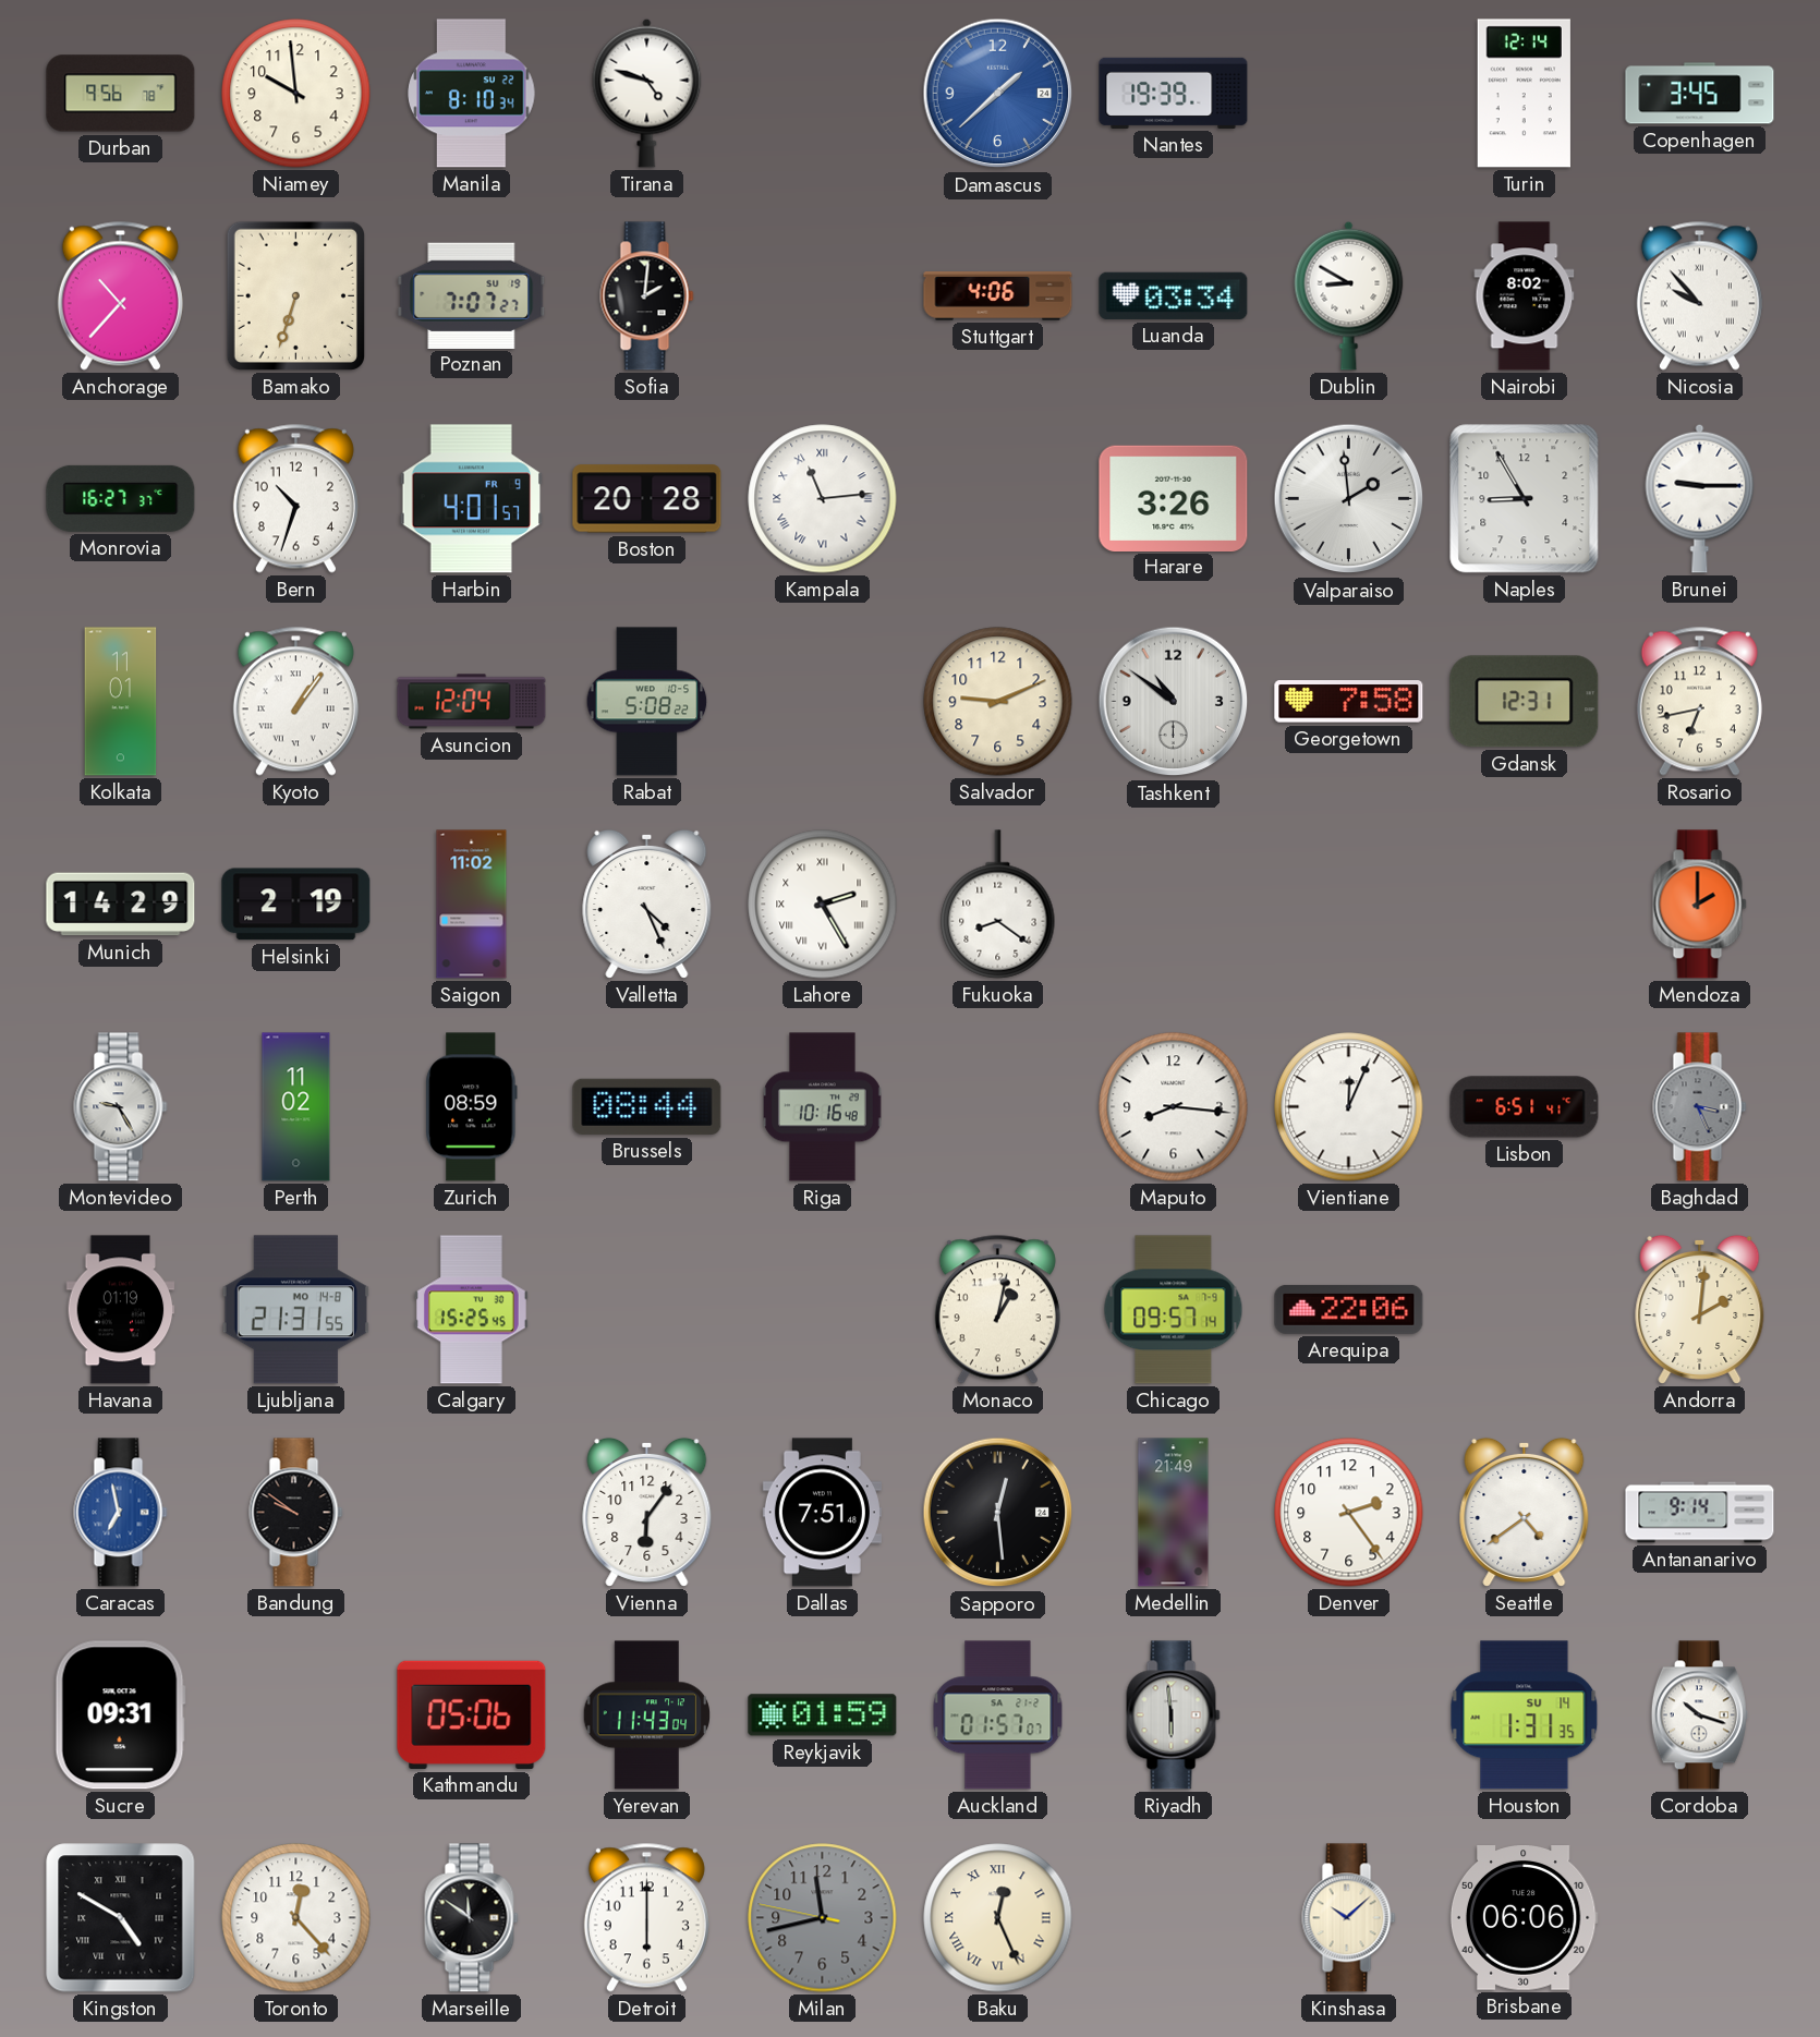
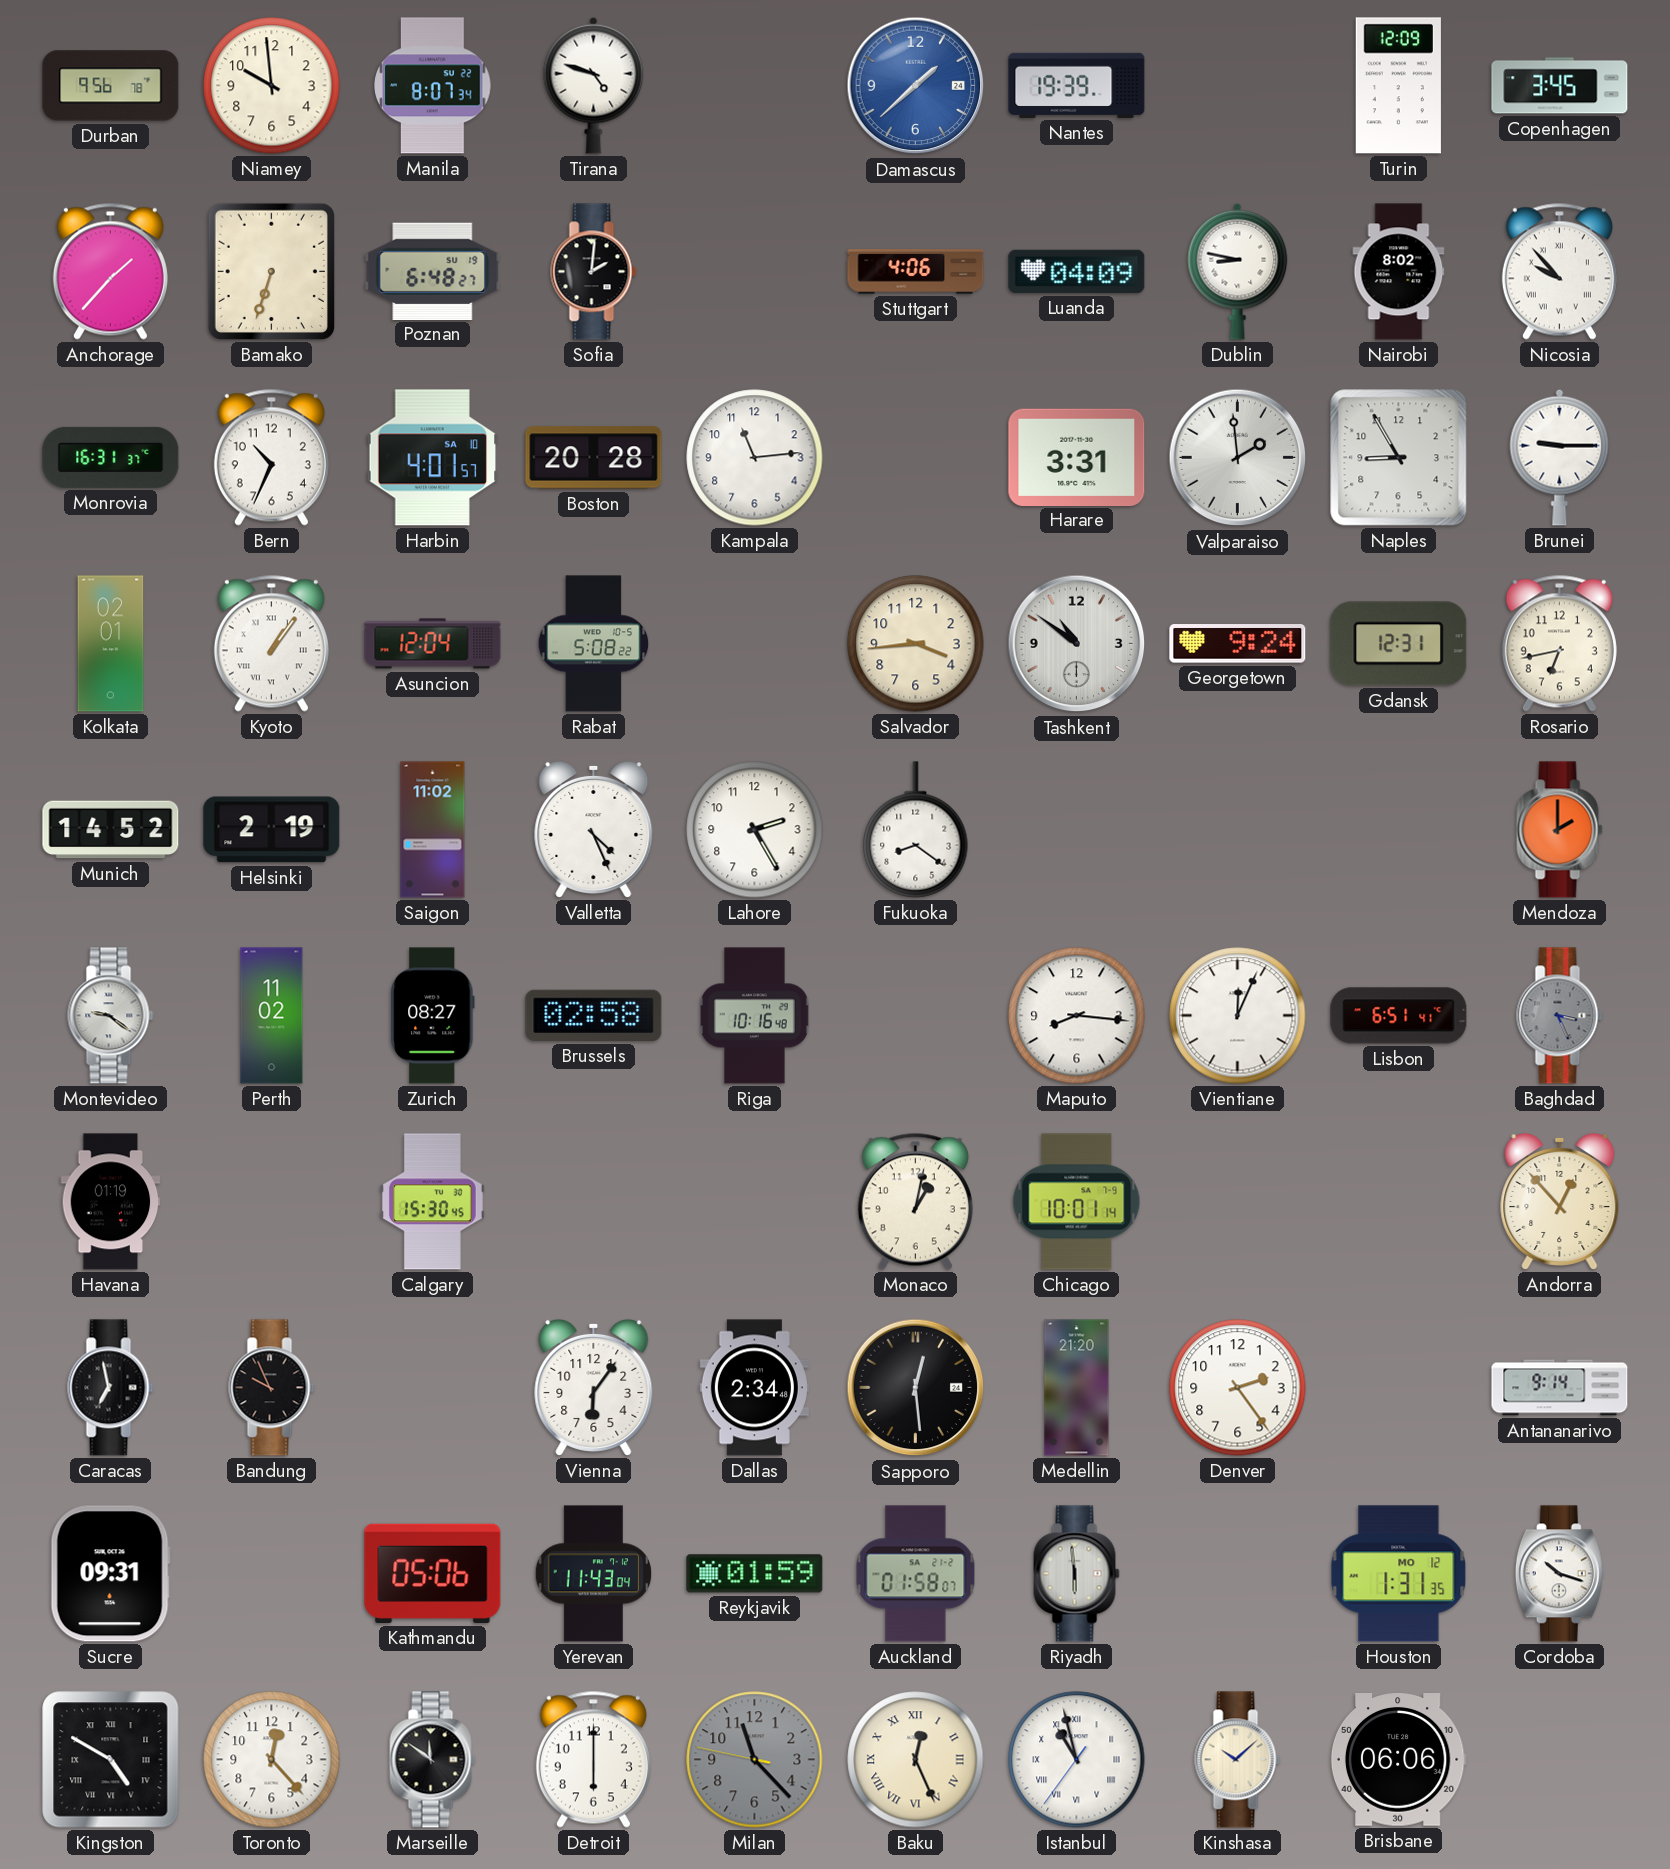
Manila: 8:10 -> 8:07
Turin: 12:14 -> 12:09
Anchorage: 10:37 -> 1:37
Poznan: 7:07 -> 6:48
Luanda: 03:34 -> 04:09
Dublin: 8:50 -> 8:47
Monrovia: 16:27 -> 16:31
Bern: 10:33 -> 10:34
Harbin date: FR 9 -> SA 10
Kampala numerals: Roman -> Arabic
Harare: 3:26 -> 3:31
Kolkata: 11:01 -> 02:01
Salvador: 9:11 -> 3:44
Georgetown: 7:58 -> 9:24
Munich: 14:29 -> 14:52
Lahore numerals: Roman -> Arabic
Montevideo: 9:25 -> 9:21
Zurich: 08:59 -> 08:27
Brussels: 08:44 -> 02:58
Ljubljana: 21:31 -> none
Calgary: 15:25 -> 15:30
Chicago: 09:57 -> 10:01
Arequipa: 22:06 -> none
Andorra: 2:01 -> 12:53
Caracas dial: blue -> black
Bandung: 9:51 -> 9:56
Dallas: 7:51 -> 2:34
Medellin: 21:49 -> 21:20
Seattle: 4:39 -> none
Auckland: 01:57 -> 01:58
Houston date: SU 14 -> MO 12
Milan: 11:42 -> 11:22
Istanbul: none -> 10:57
